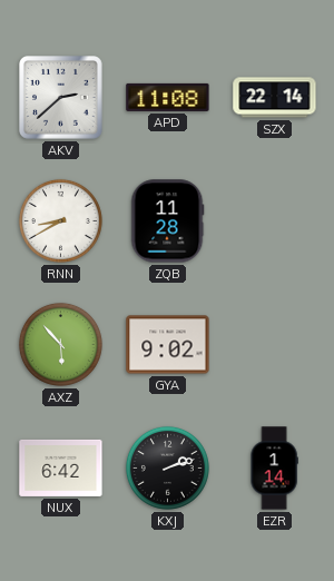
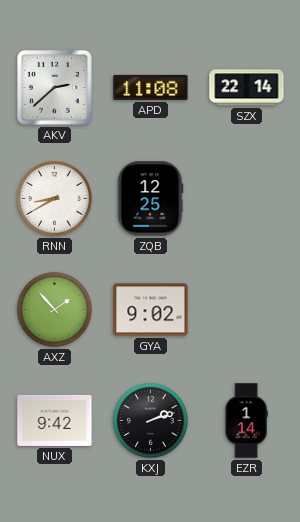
ZQB: 11:28 -> 12:25
AXZ: 5:53 -> 1:53
NUX: 6:42 -> 9:42
